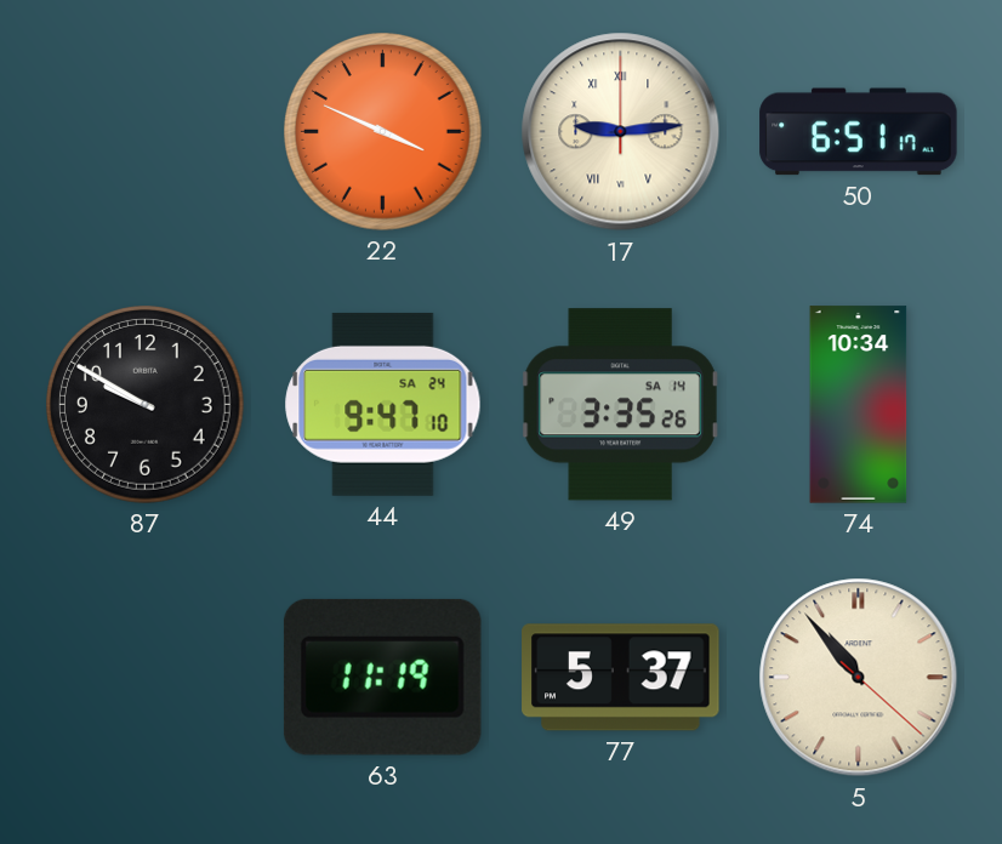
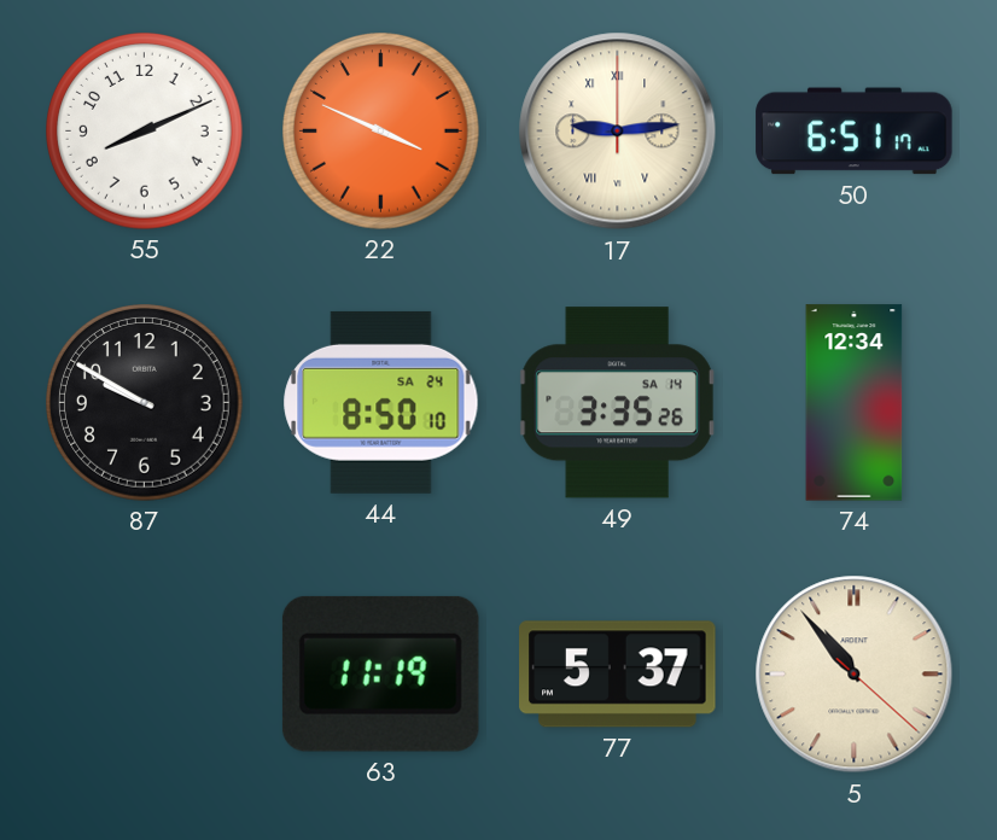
55: none -> 8:11
44: 9:47 -> 8:50
74: 10:34 -> 12:34
